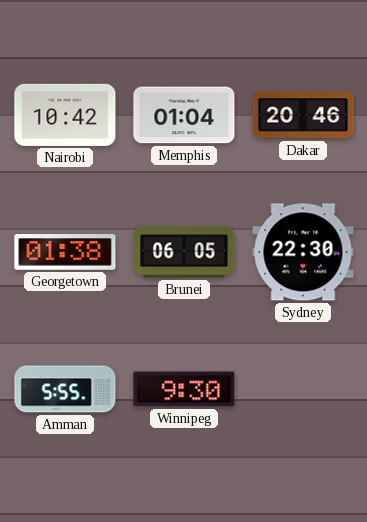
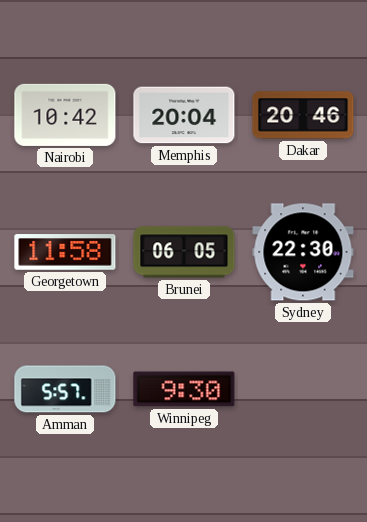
Memphis: 01:04 -> 20:04
Georgetown: 01:38 -> 11:58
Amman: 5:55 -> 5:57
